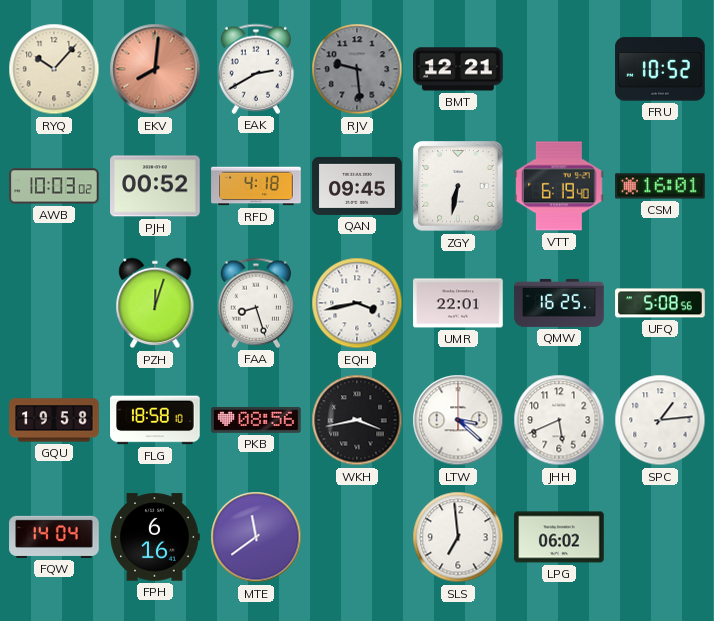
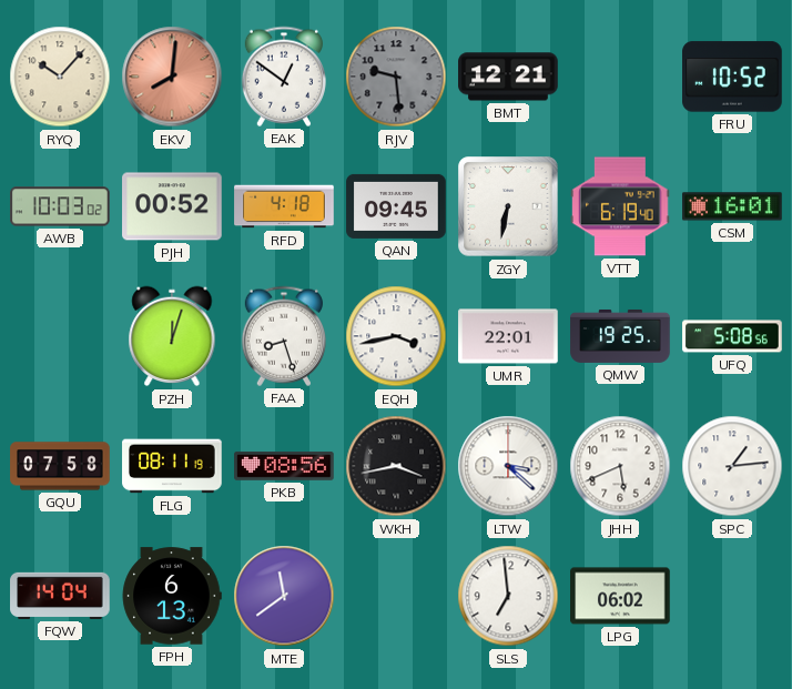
EAK: 2:40 -> 12:51
QMW: 16:25 -> 19:25
GQU: 19:58 -> 07:58
FLG: 18:58 -> 08:11
FPH: 6:16 -> 6:13
